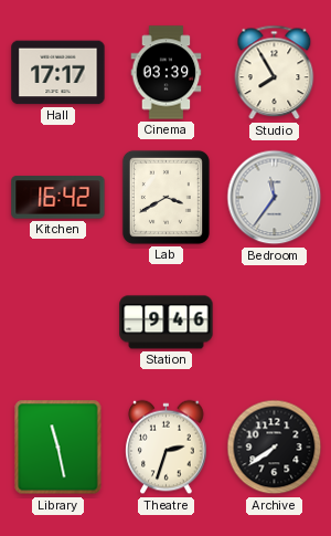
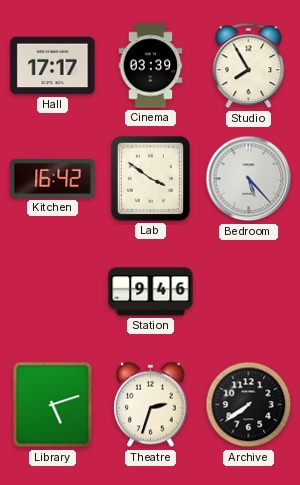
Lab: 3:40 -> 3:51
Bedroom: 11:36 -> 5:23
Library: 11:28 -> 5:12
